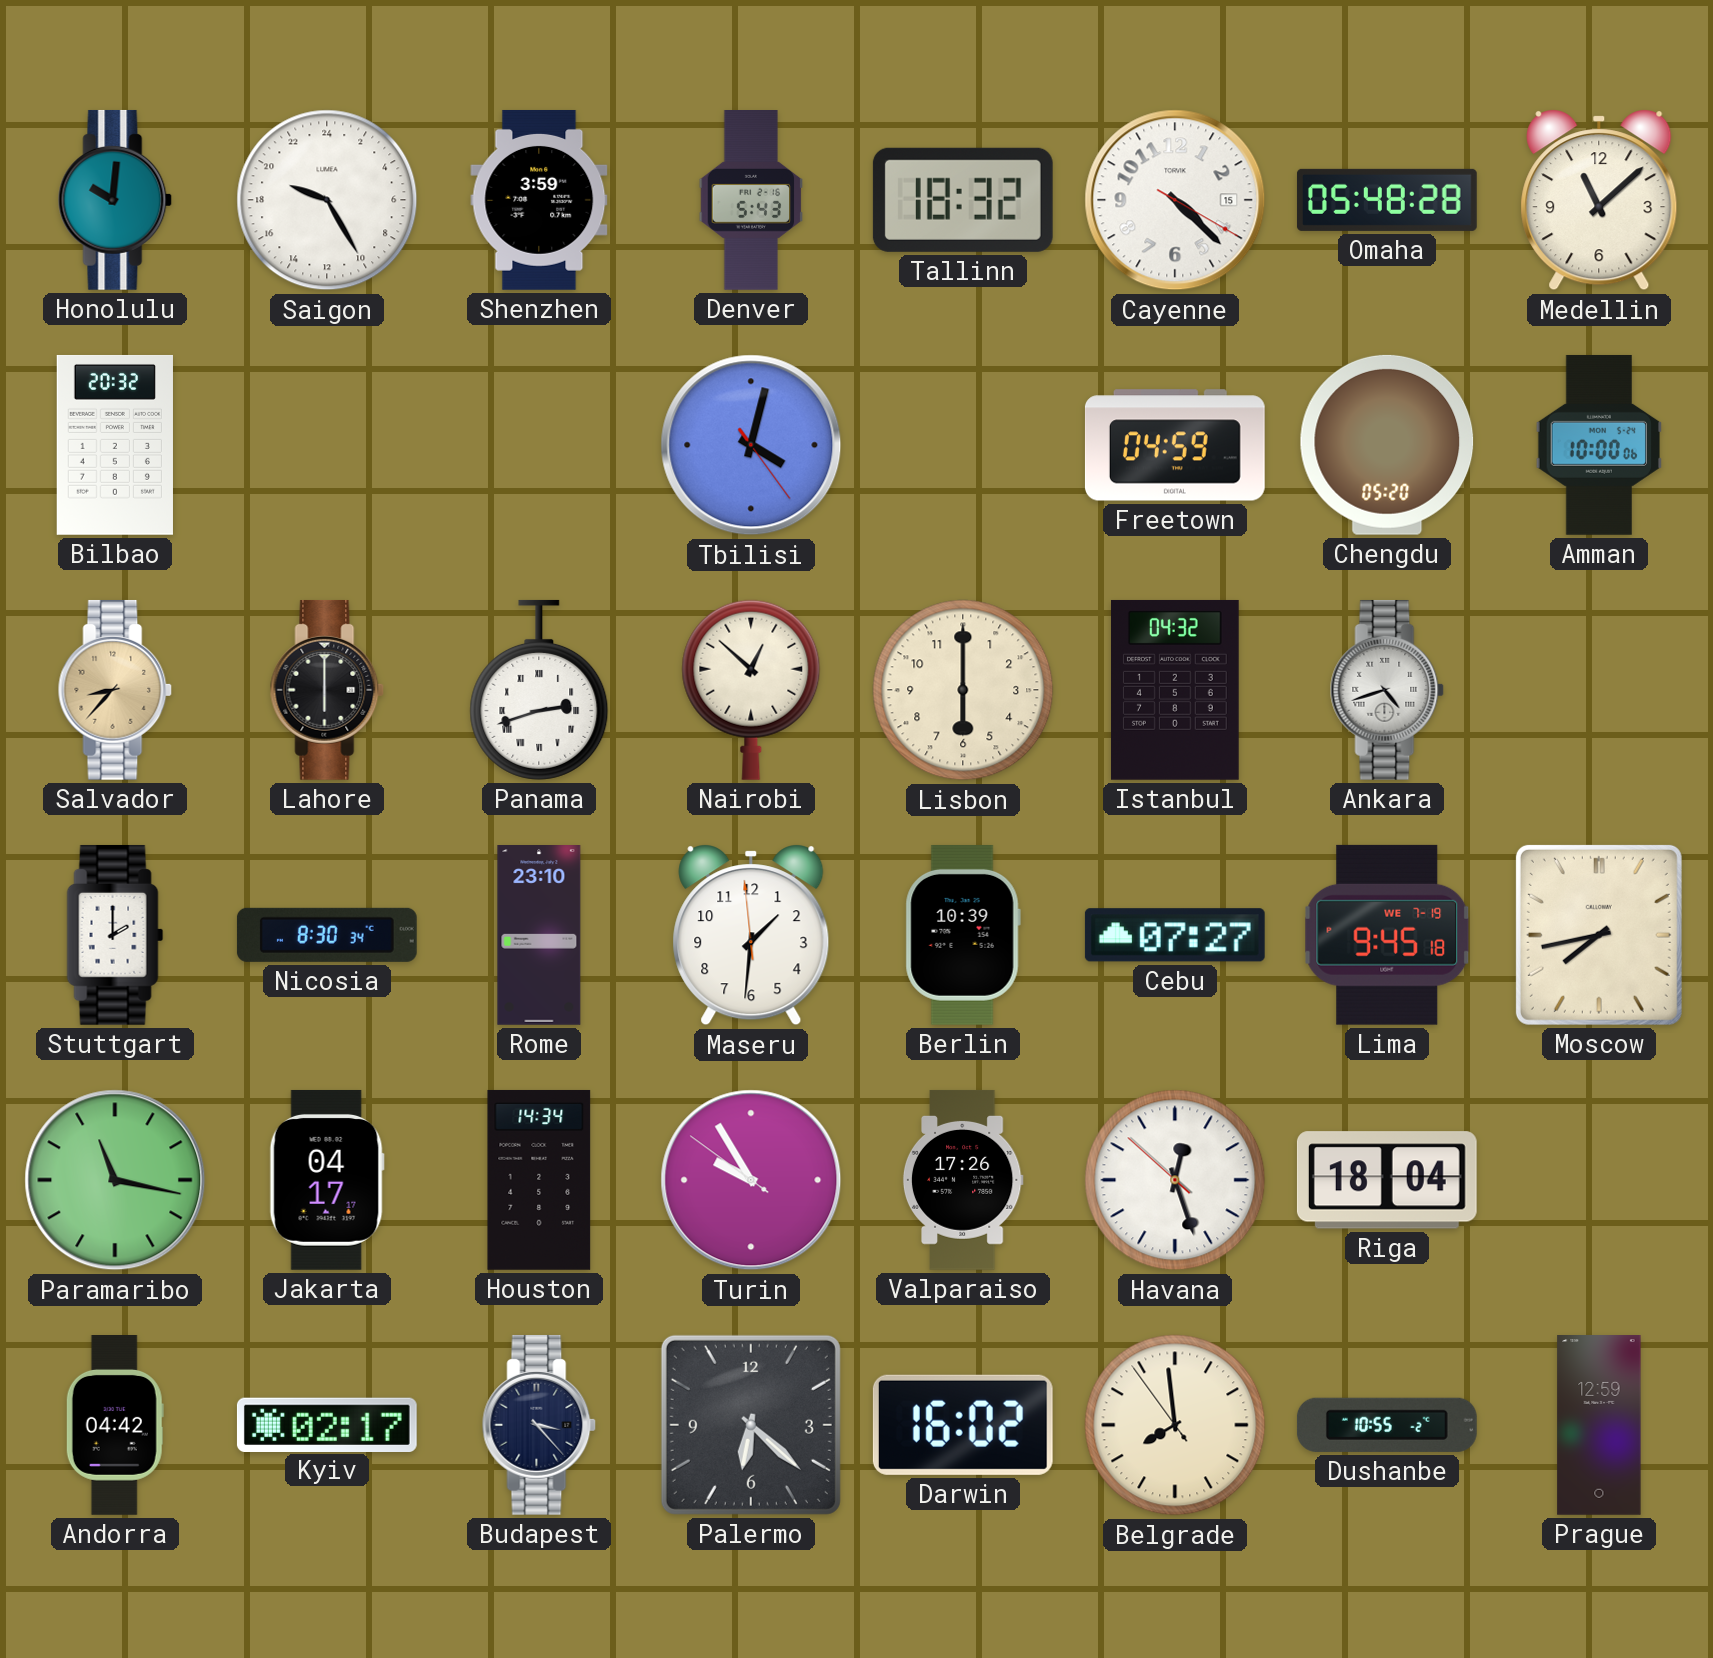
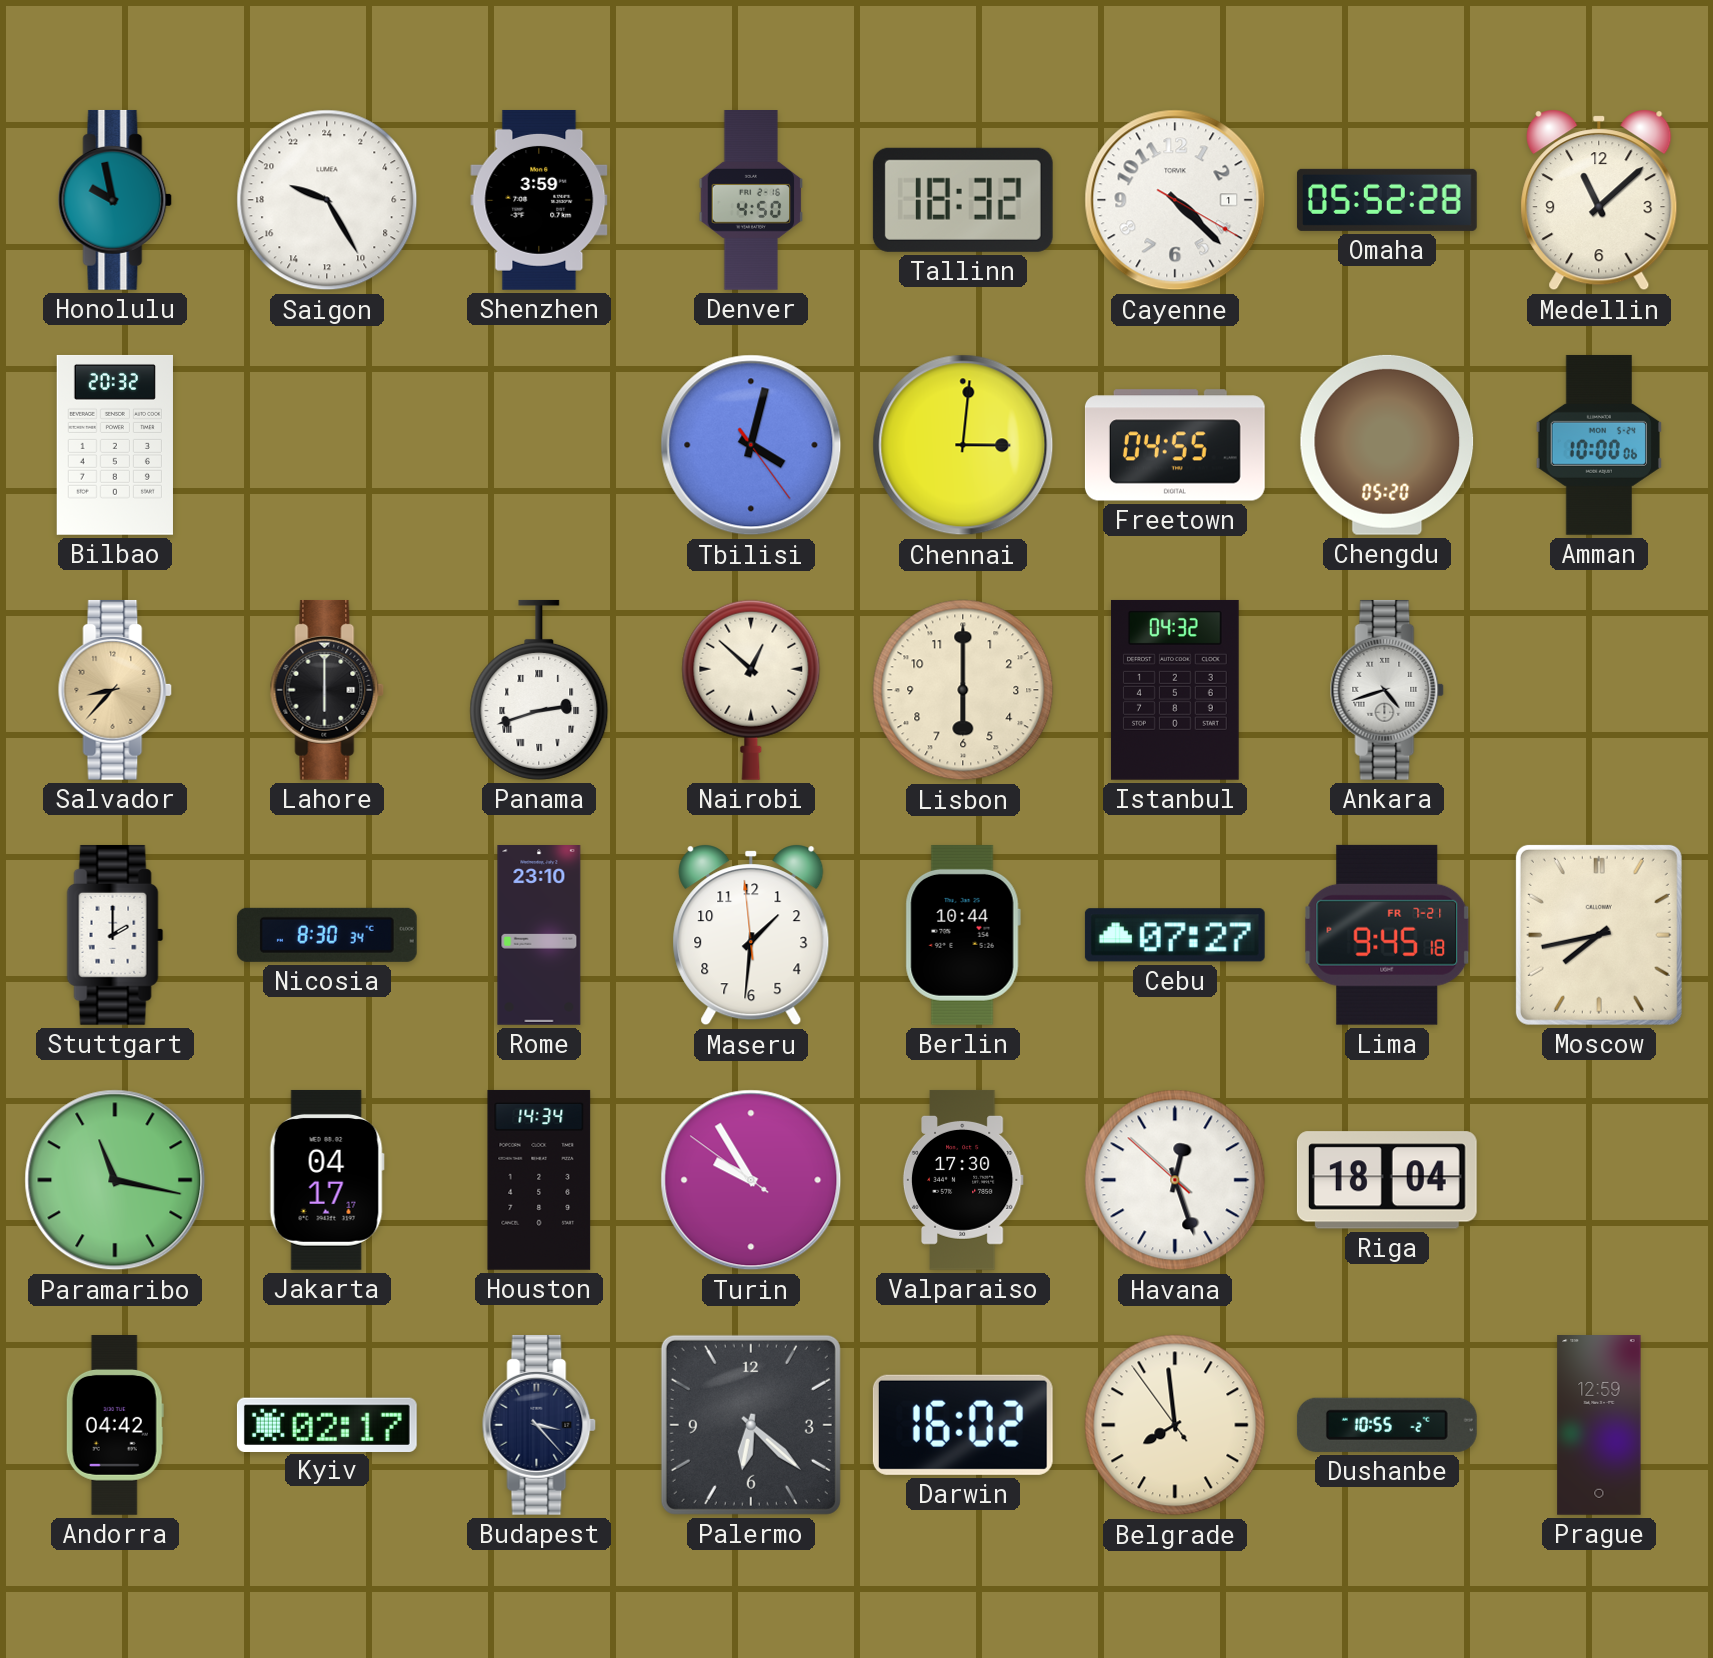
Honolulu: 10:01 -> 9:58
Denver: 5:43 -> 4:50
Cayenne date: 15 -> 1
Omaha: 05:48 -> 05:52
Chennai: none -> 3:01
Freetown: 04:59 -> 04:55
Berlin: 10:39 -> 10:44
Lima date: WE 7-19 -> FR 7-21
Valparaiso: 17:26 -> 17:30
